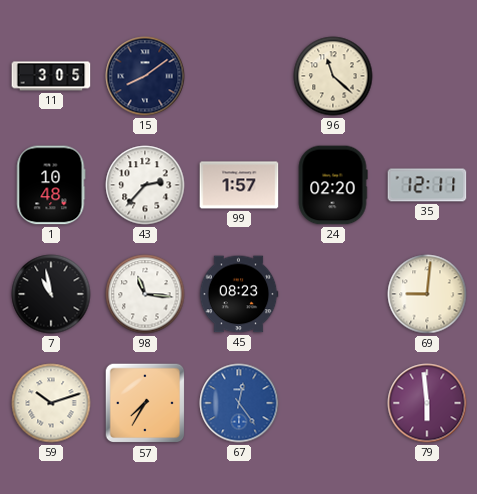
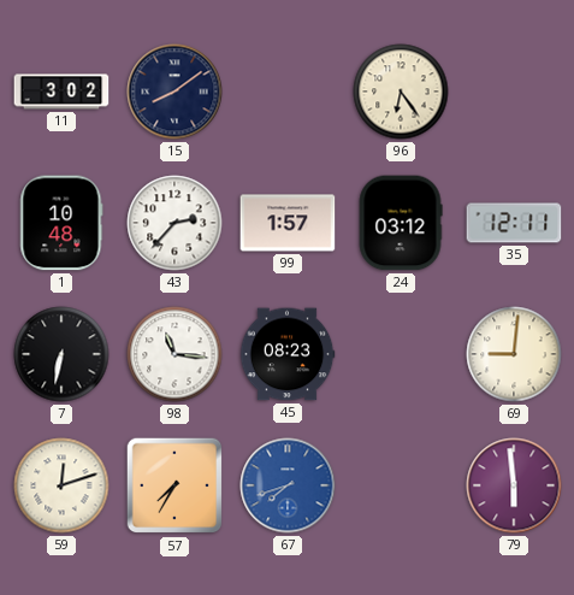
11: 3:05 -> 3:02
96: 11:22 -> 6:24
24: 02:20 -> 03:12
7: 10:58 -> 6:32
59: 10:12 -> 12:12
67: 12:24 -> 7:42
